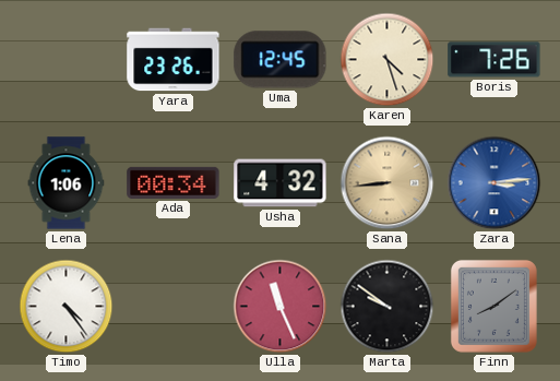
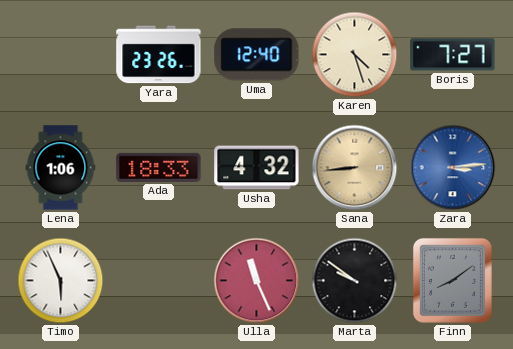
Uma: 12:45 -> 12:40
Boris: 7:26 -> 7:27
Ada: 00:34 -> 18:33
Timo: 4:24 -> 5:56
